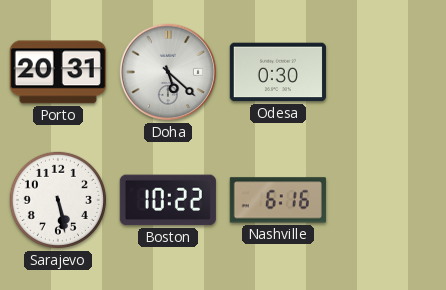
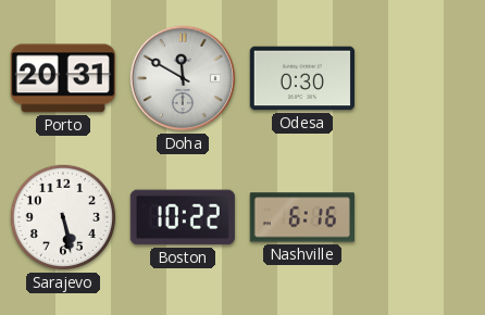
Doha: 5:22 -> 11:50
